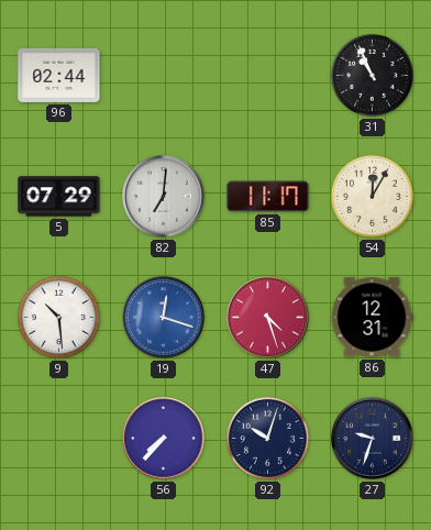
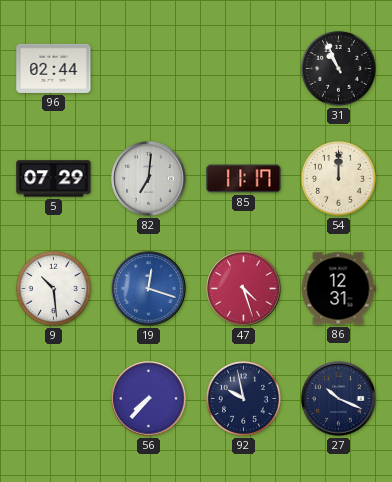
54: 12:05 -> 12:00
92: 10:03 -> 9:58
27: 9:33 -> 10:19
